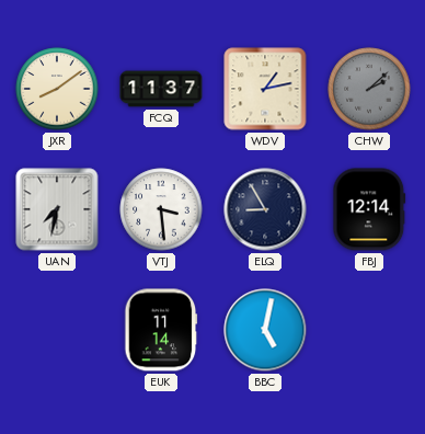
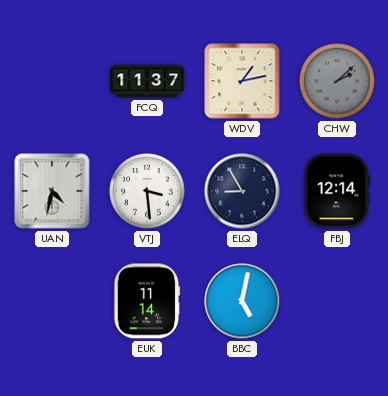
JXR: 8:09 -> none
UAN: 7:32 -> 4:32
